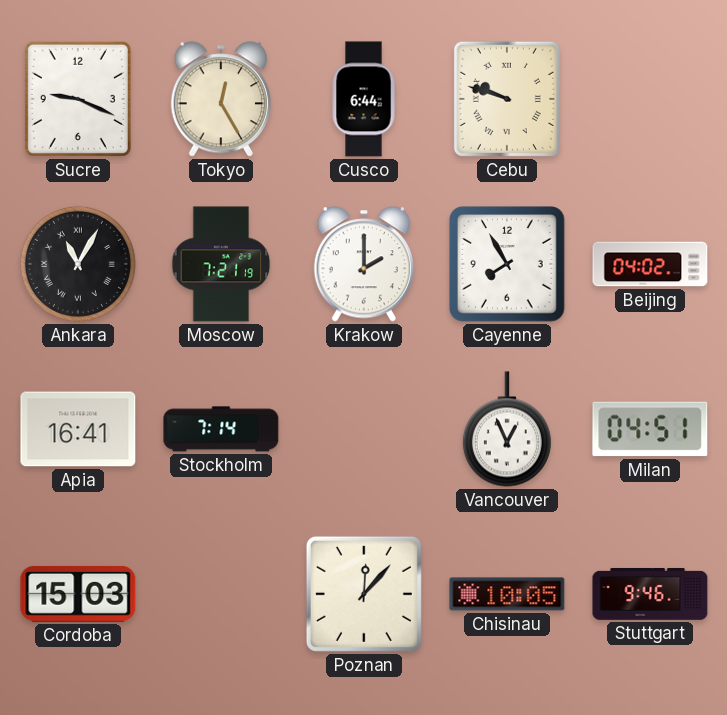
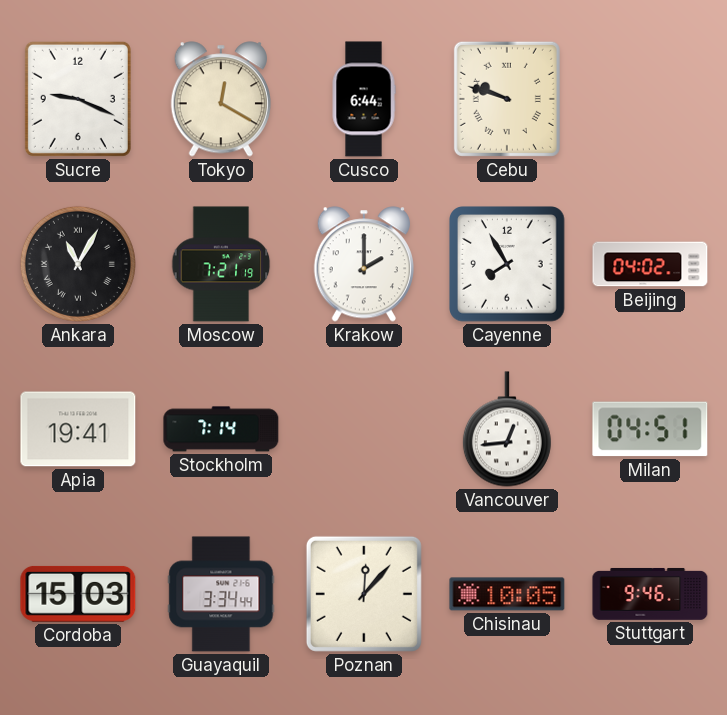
Tokyo: 12:25 -> 12:20
Apia: 16:41 -> 19:41
Vancouver: 12:56 -> 12:44
Guayaquil: none -> 3:34
